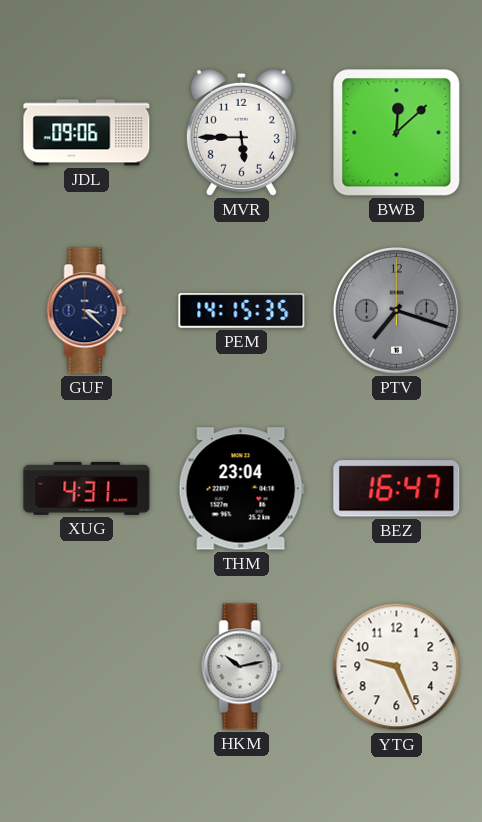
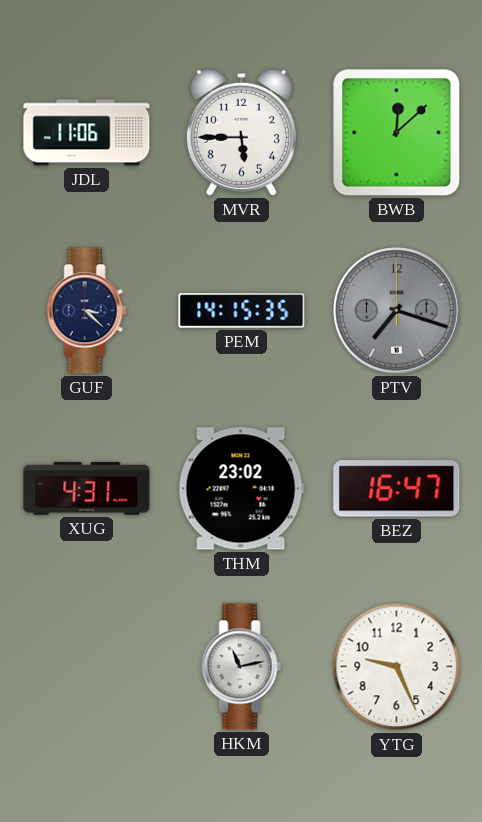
JDL: 09:06 -> 11:06
THM: 23:04 -> 23:02
HKM: 10:13 -> 11:13
